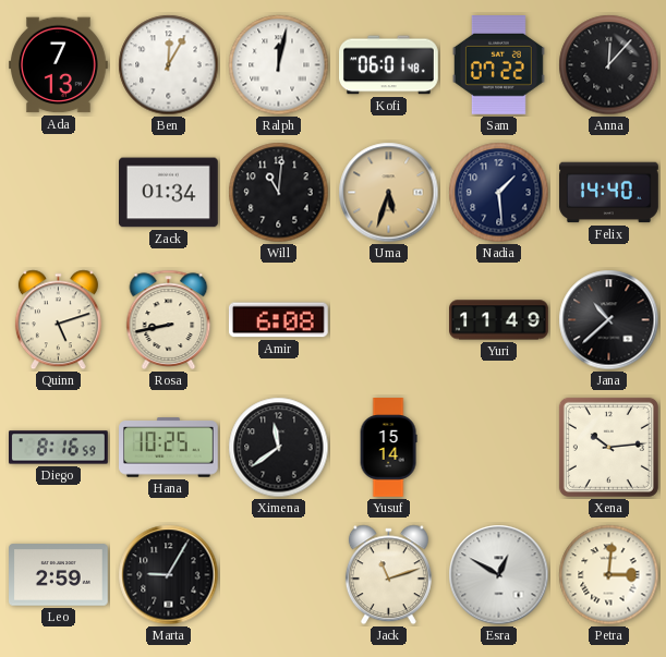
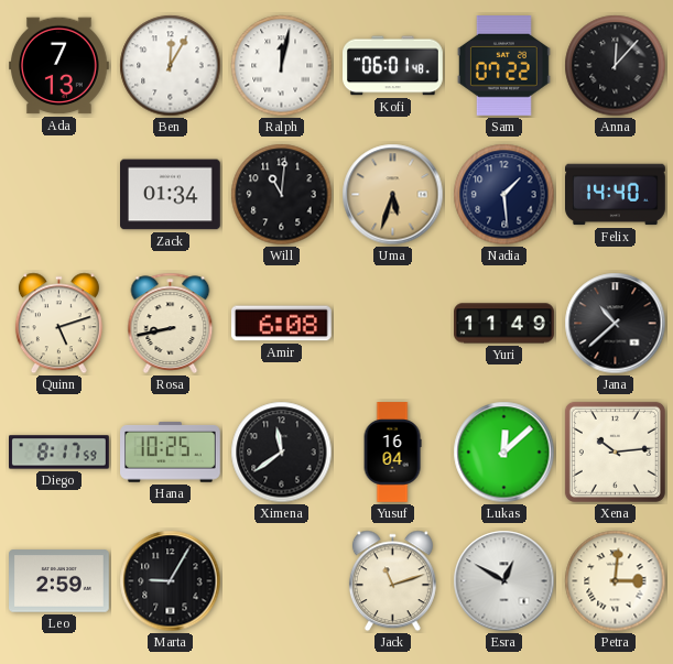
Diego: 8:16 -> 8:17
Yusuf: 15:14 -> 16:04
Lukas: none -> 12:08
